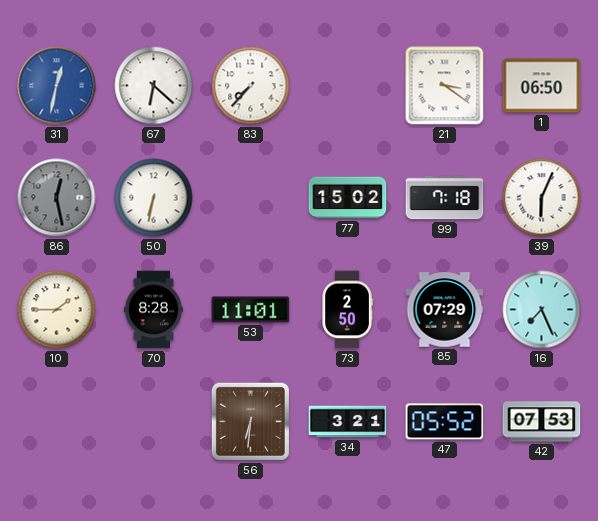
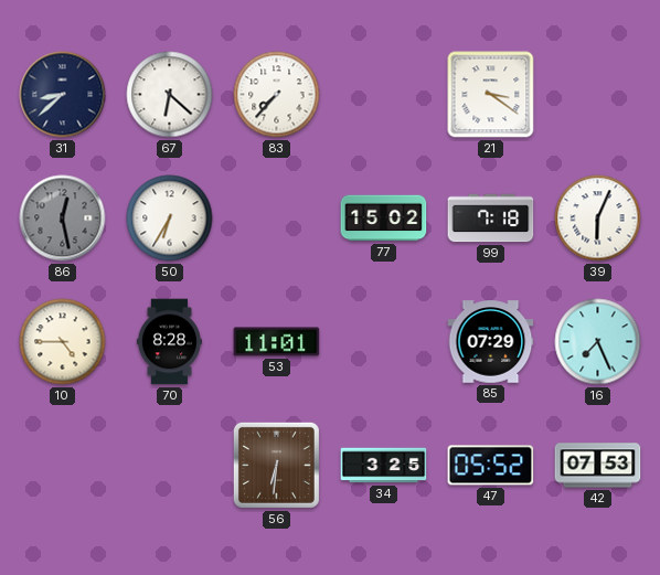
31: 12:32 -> 8:38
31 dial: blue -> navy
1: 06:50 -> none
50: 6:32 -> 6:35
10: 1:45 -> 4:45
73: 2:50 -> none
34: 3:21 -> 3:25
